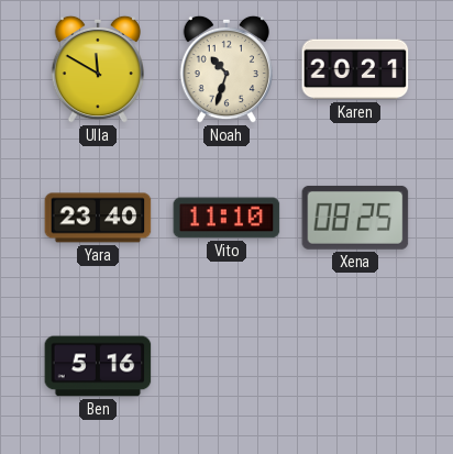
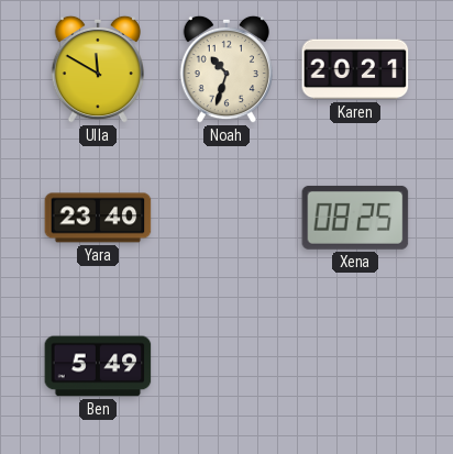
Vito: 11:10 -> none
Ben: 5:16 -> 5:49
